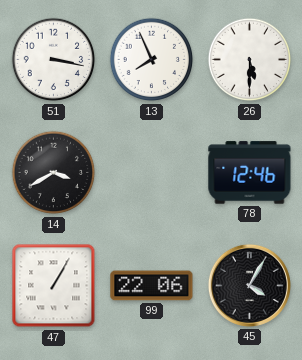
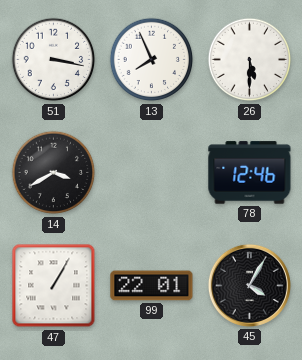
99: 22:06 -> 22:01
